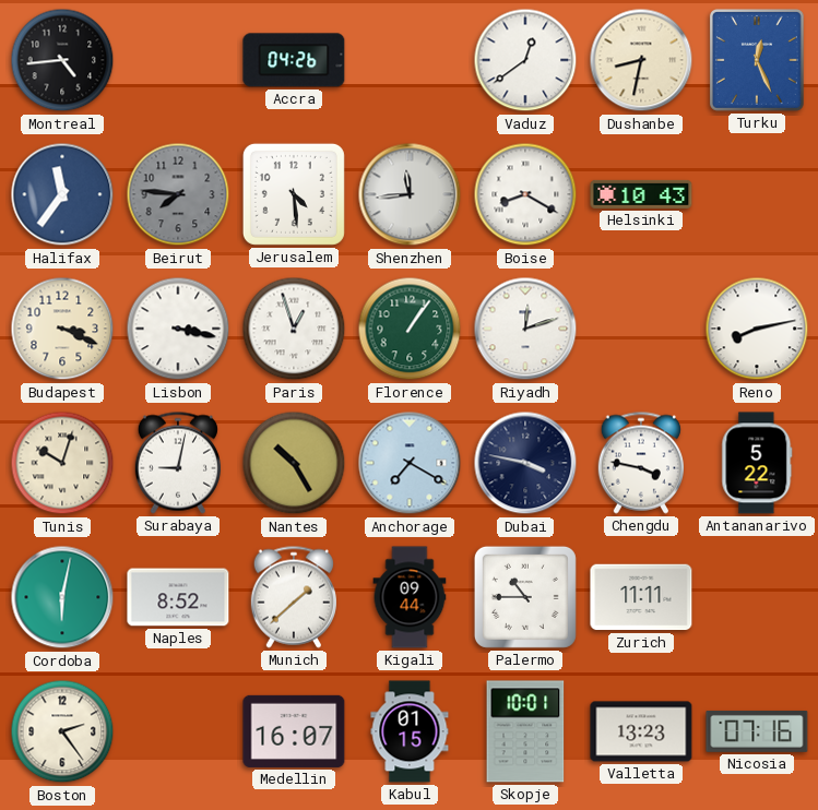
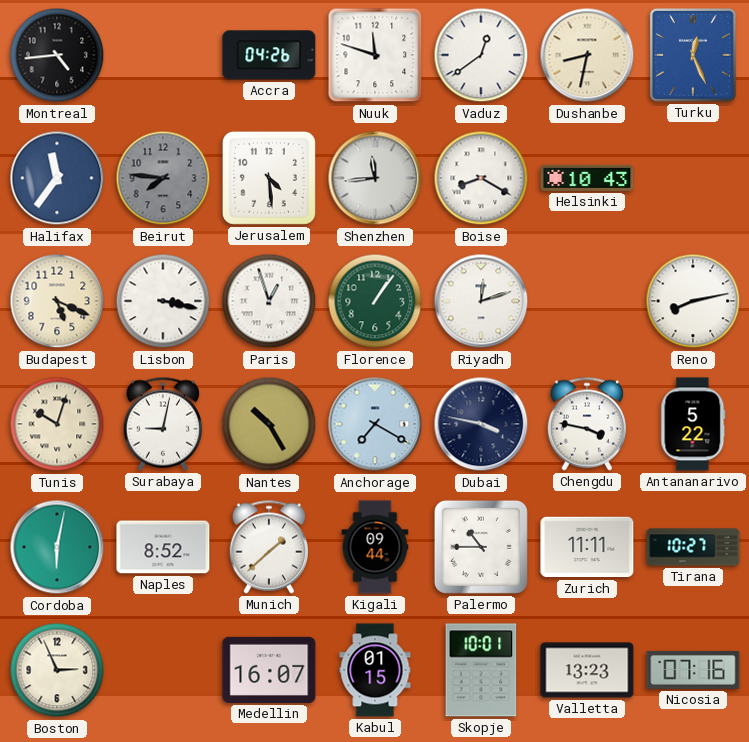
Nuuk: none -> 11:48
Budapest: 3:19 -> 5:19
Tirana: none -> 10:27
Boston: 2:24 -> 2:56
